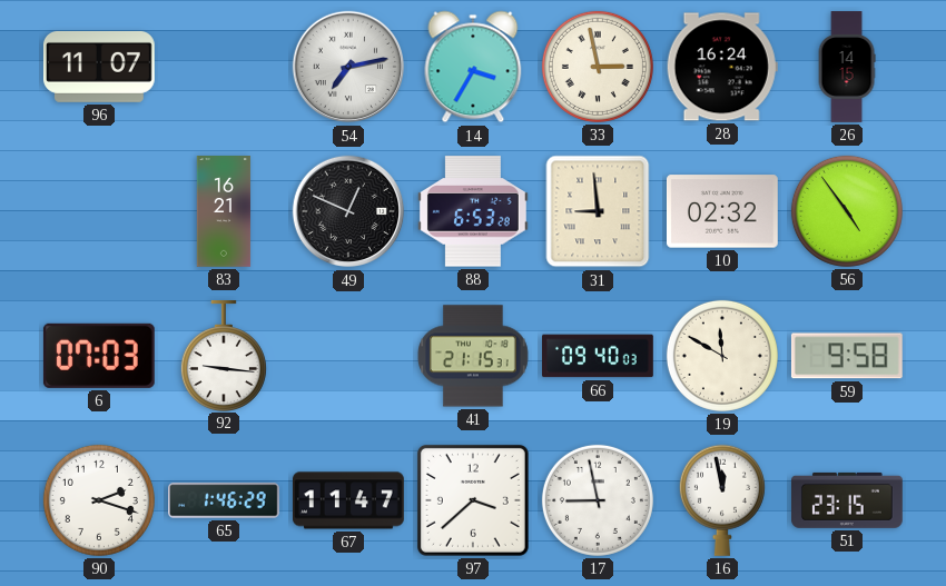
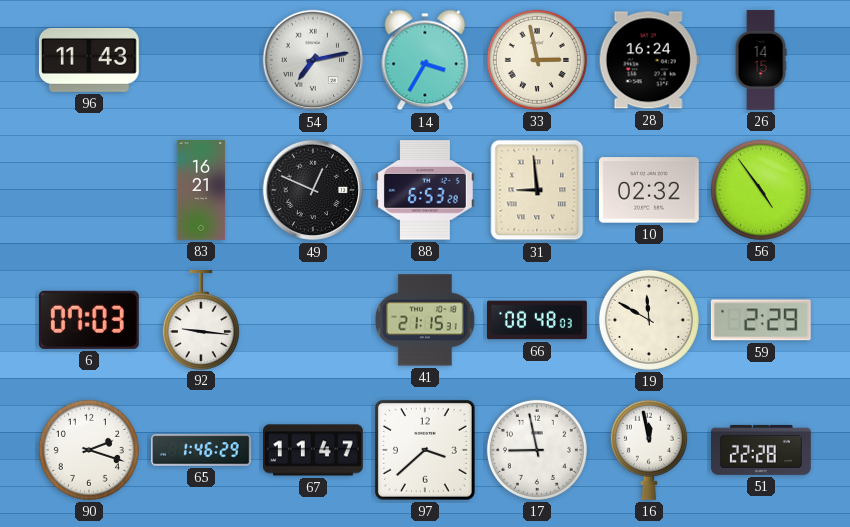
96: 11:07 -> 11:43
66: 09:40 -> 08:48
59: 9:58 -> 2:29
51: 23:15 -> 22:28
